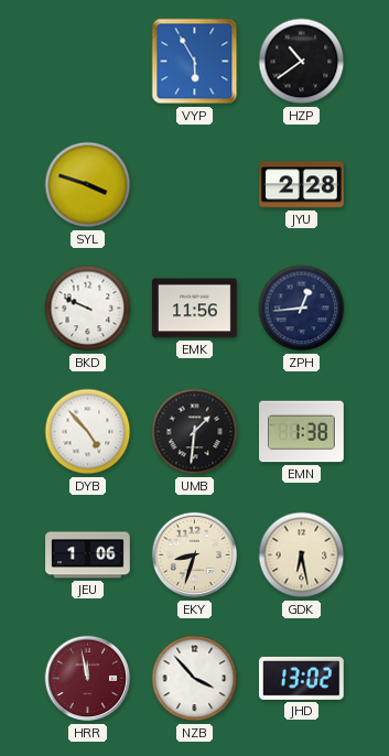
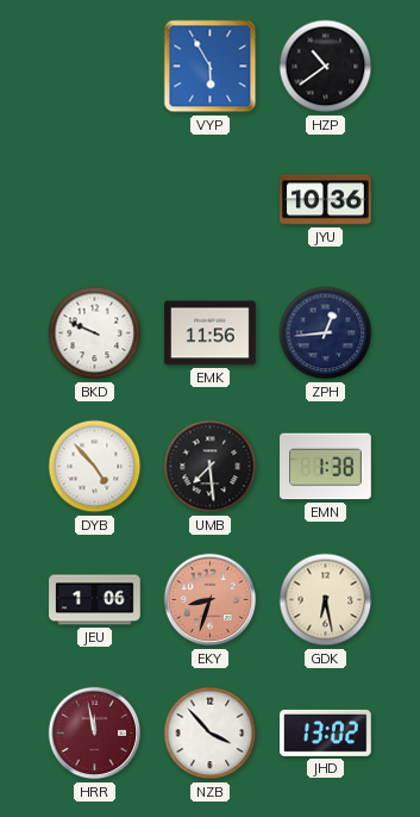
SYL: 3:48 -> none
JYU: 2:28 -> 10:36
UMB: 1:31 -> 7:29
EKY dial: cream -> salmon
